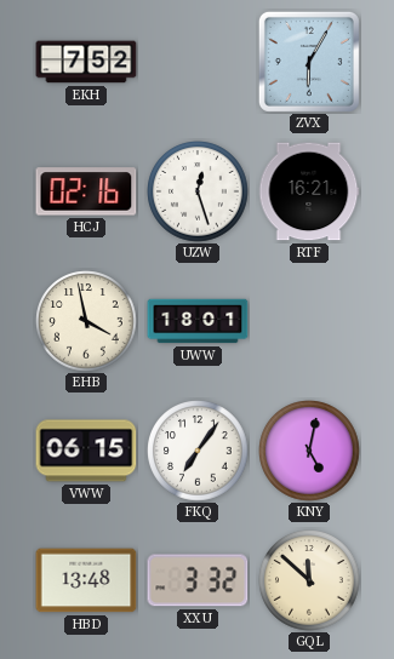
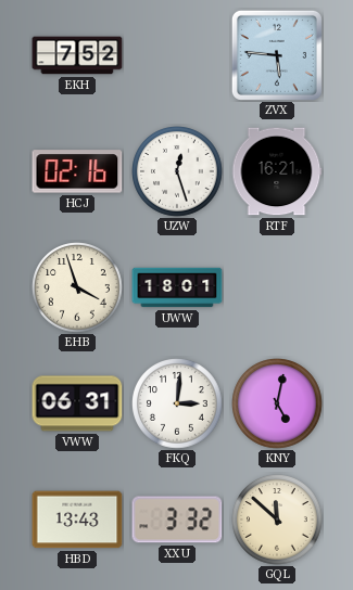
ZVX: 6:05 -> 5:46
EHB: 3:58 -> 3:57
VWW: 06:15 -> 06:31
FKQ: 7:06 -> 3:01
HBD: 13:48 -> 13:43
